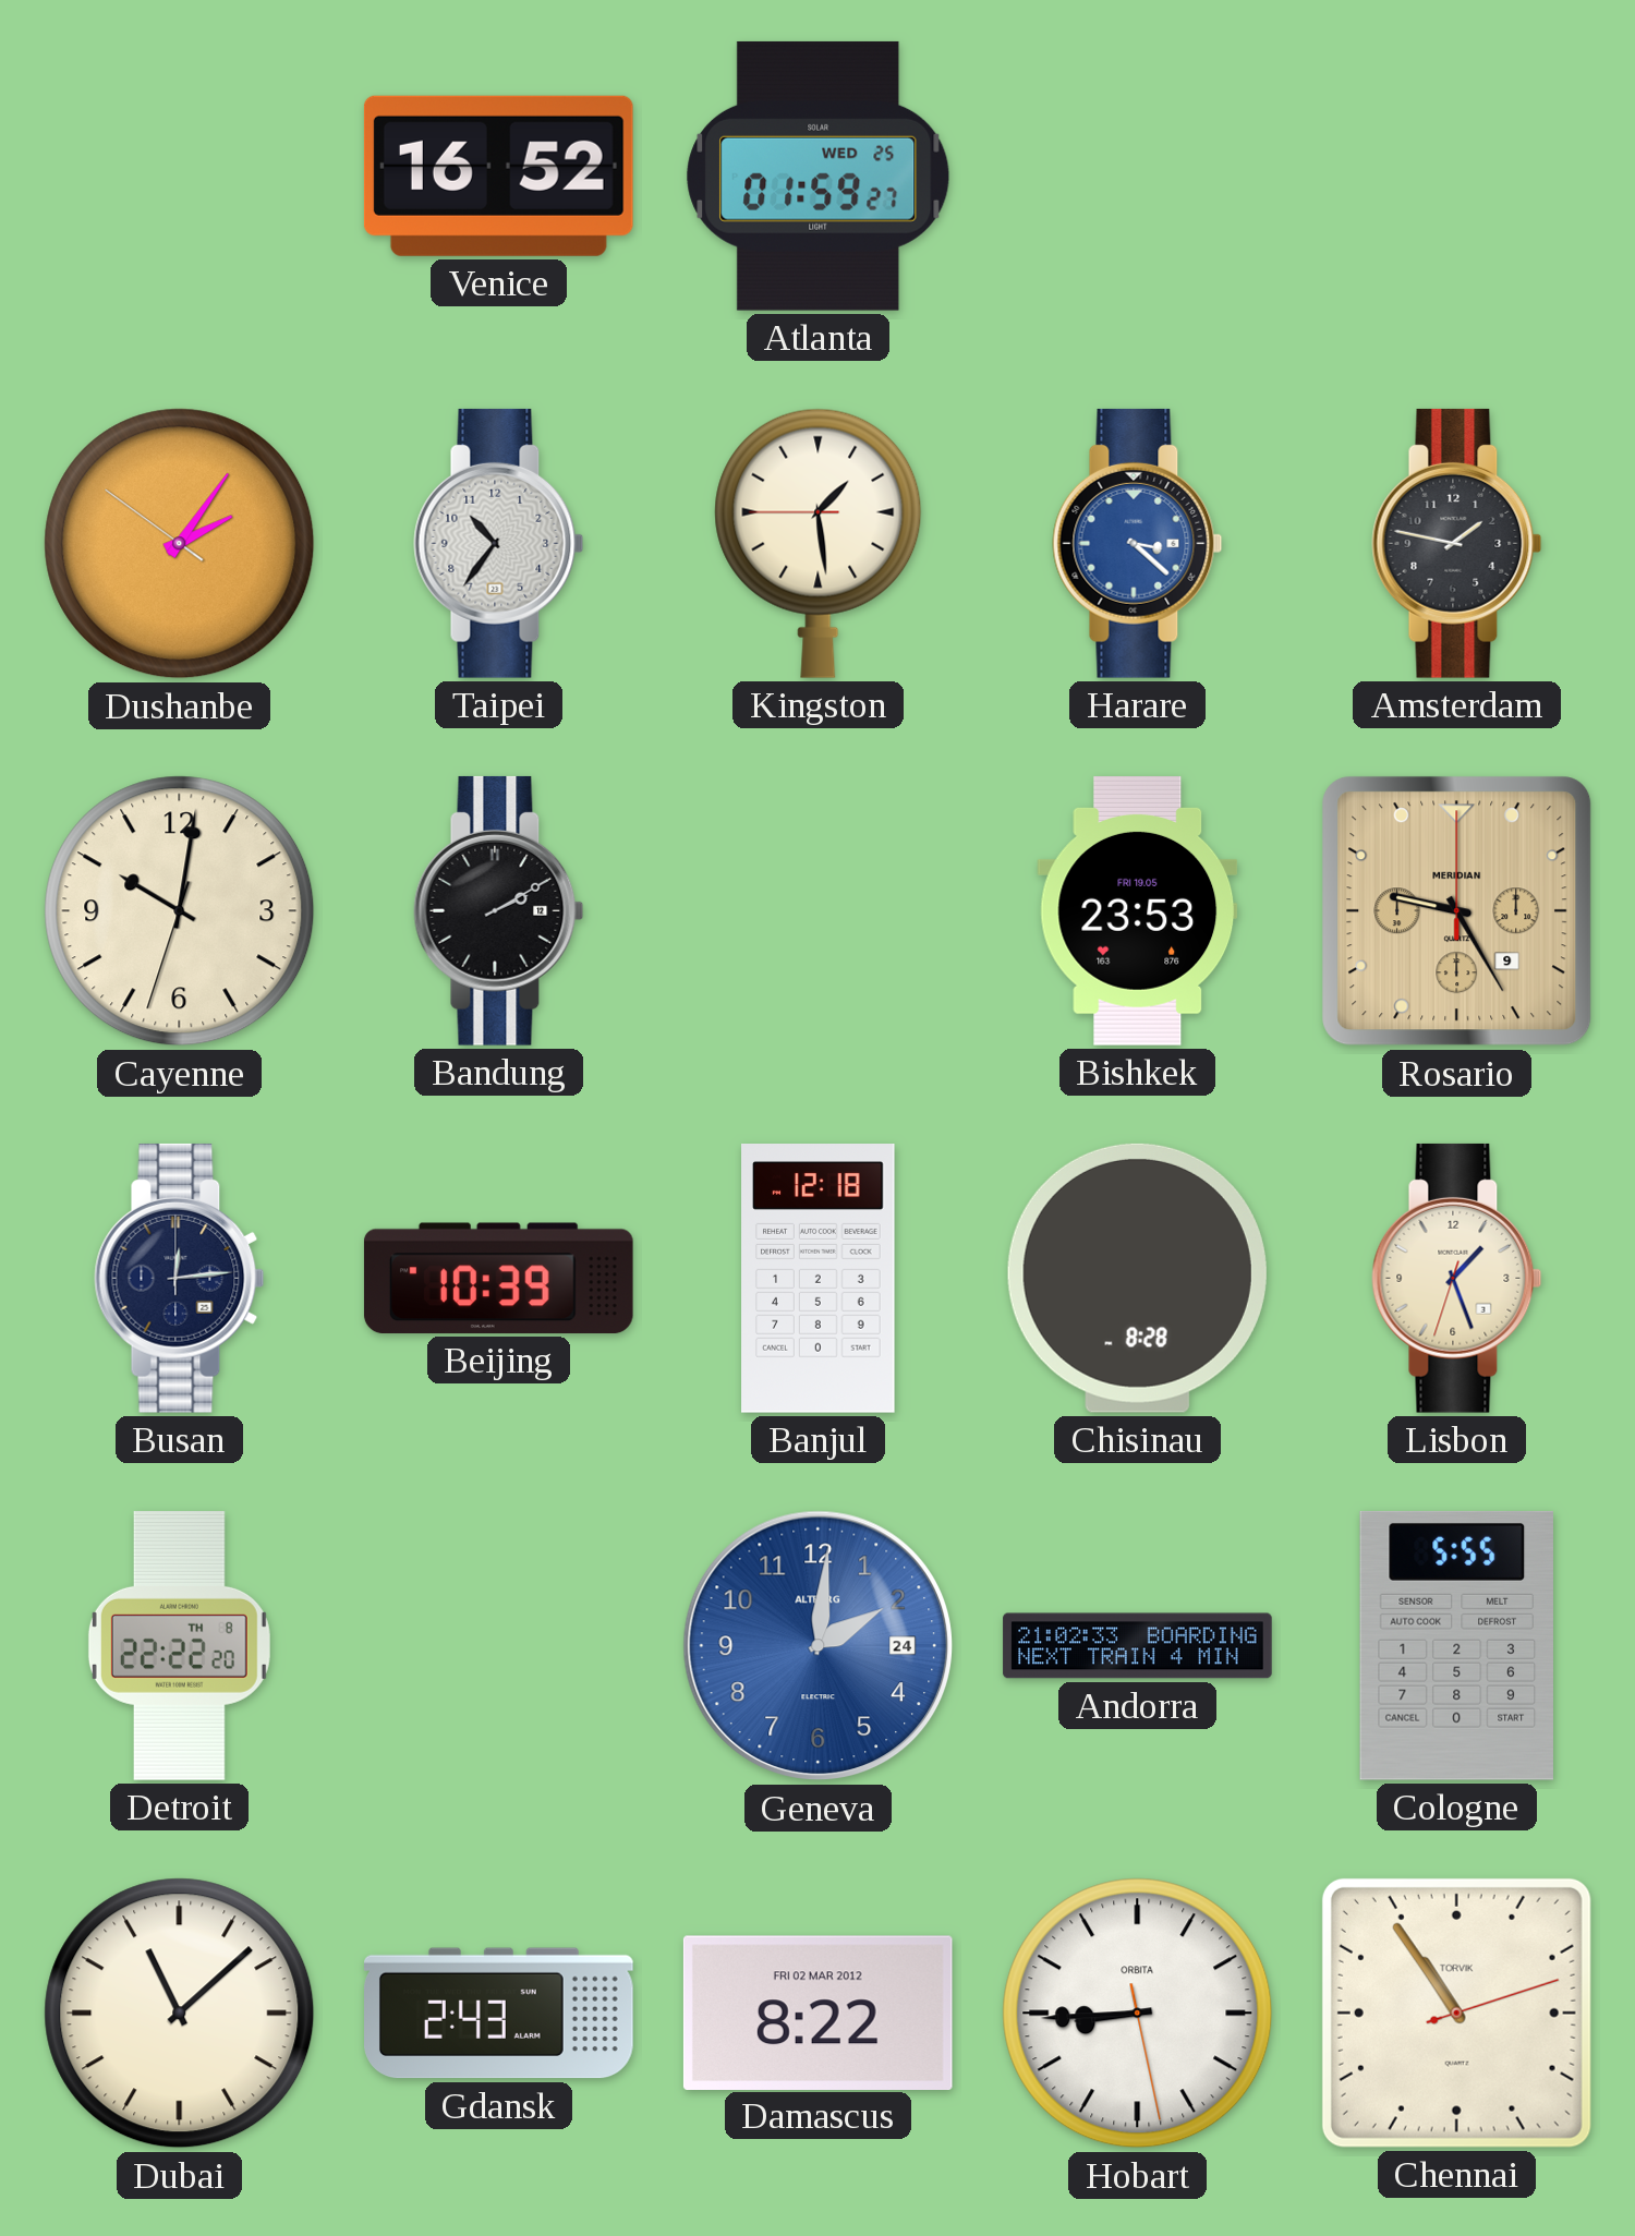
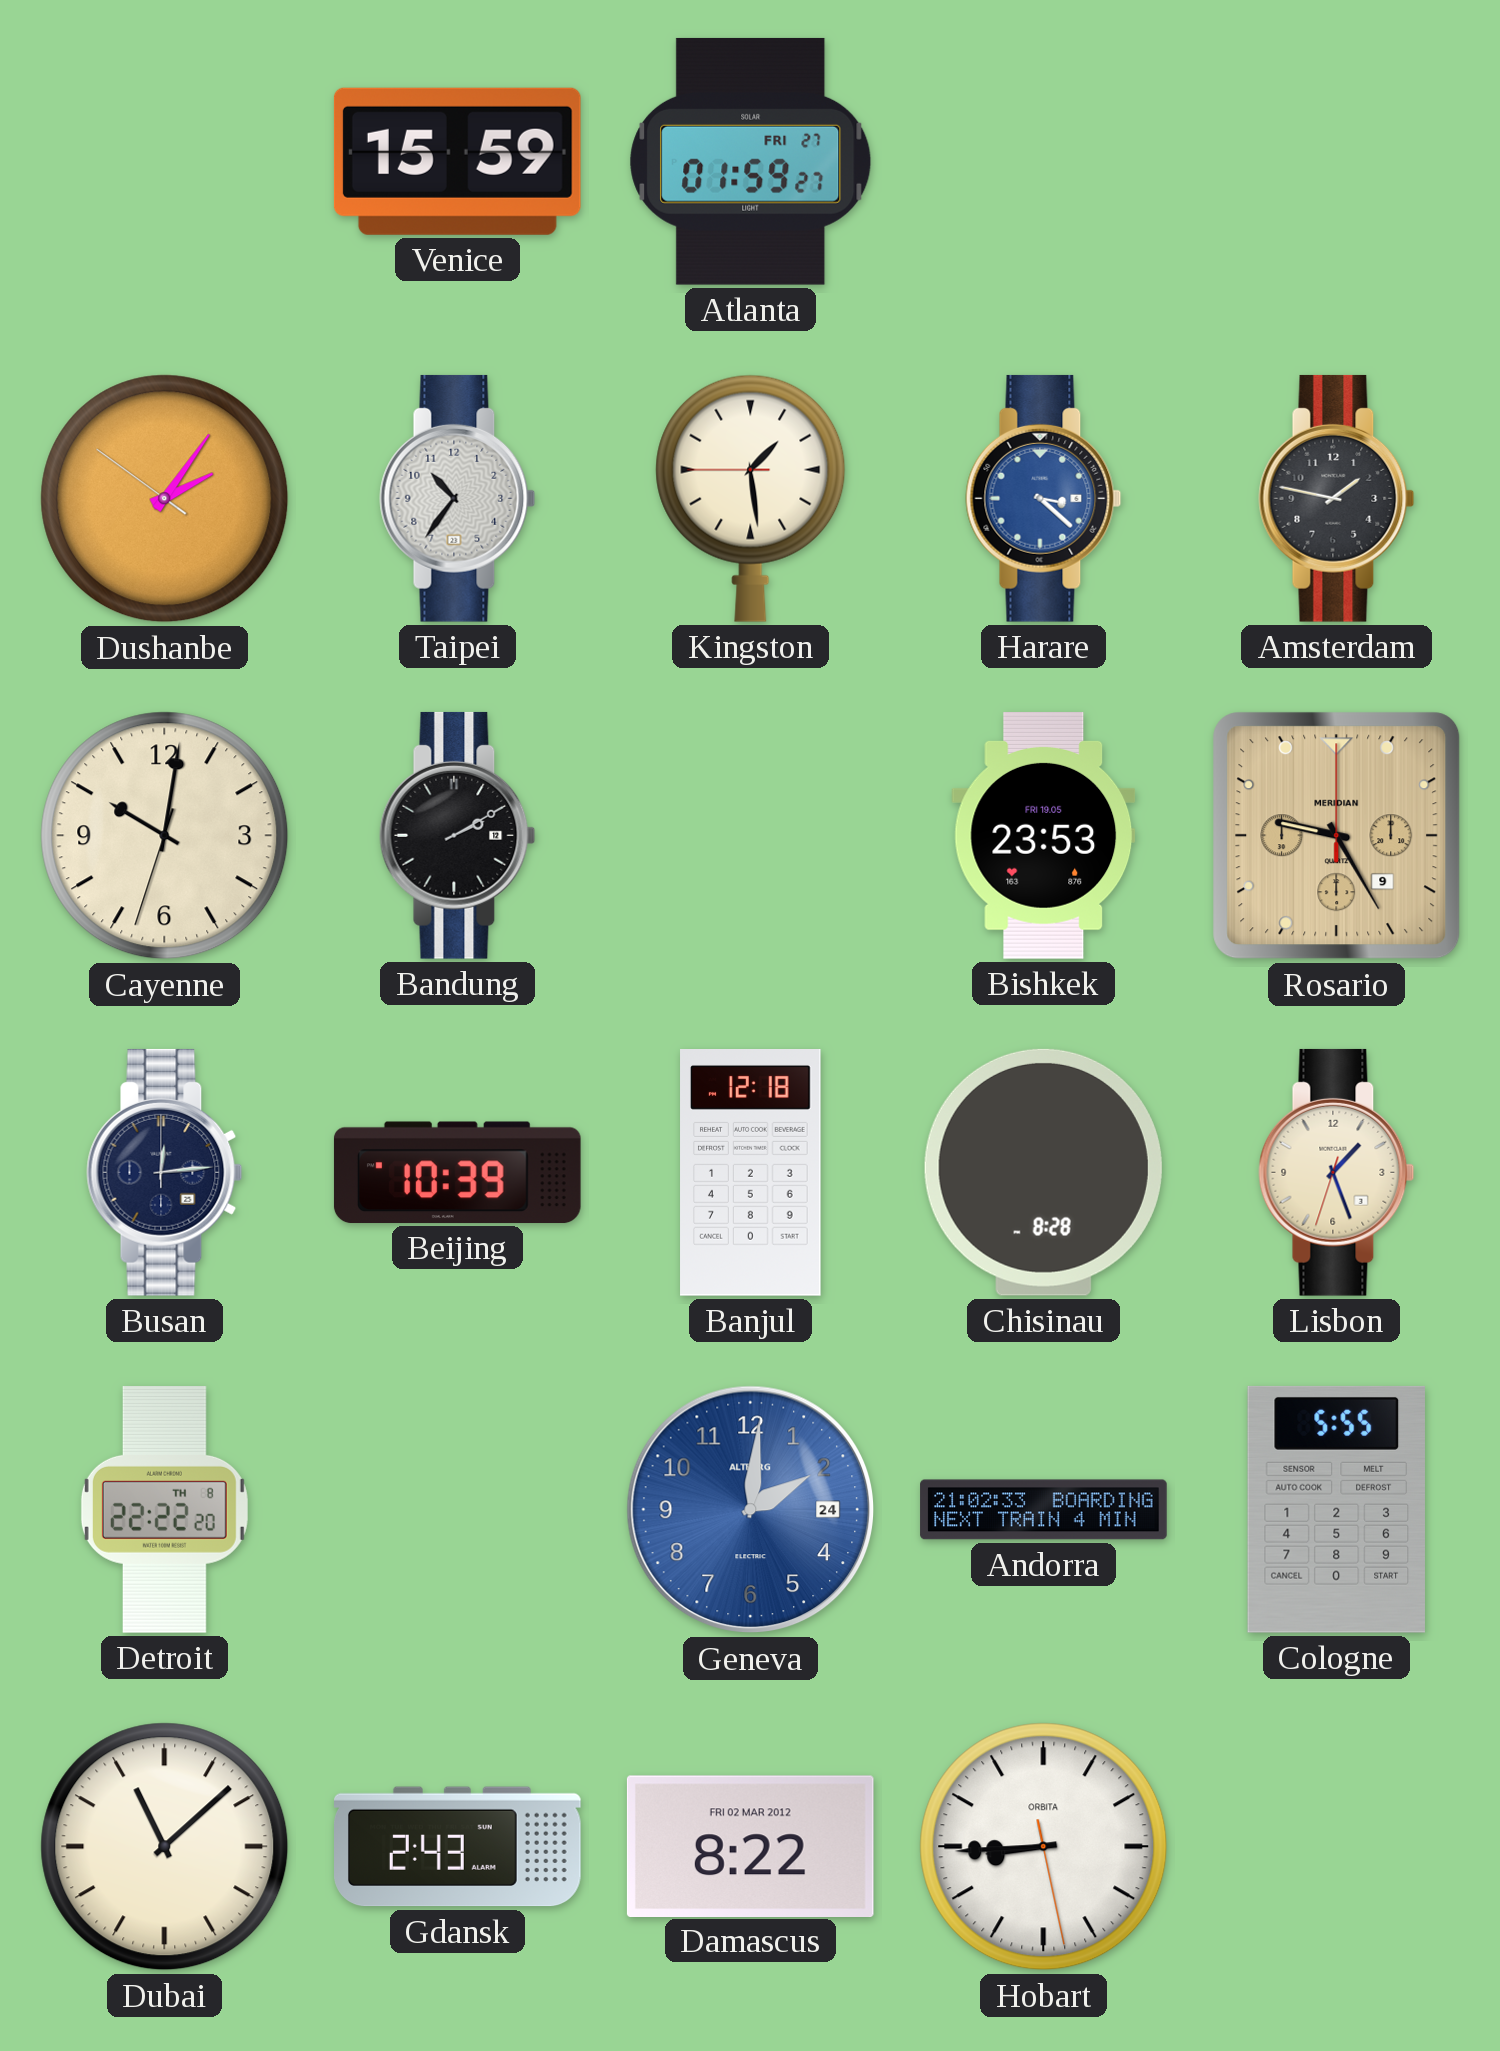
Venice: 16:52 -> 15:59
Atlanta date: WED 25 -> FRI 27
Chennai: 10:54 -> none
